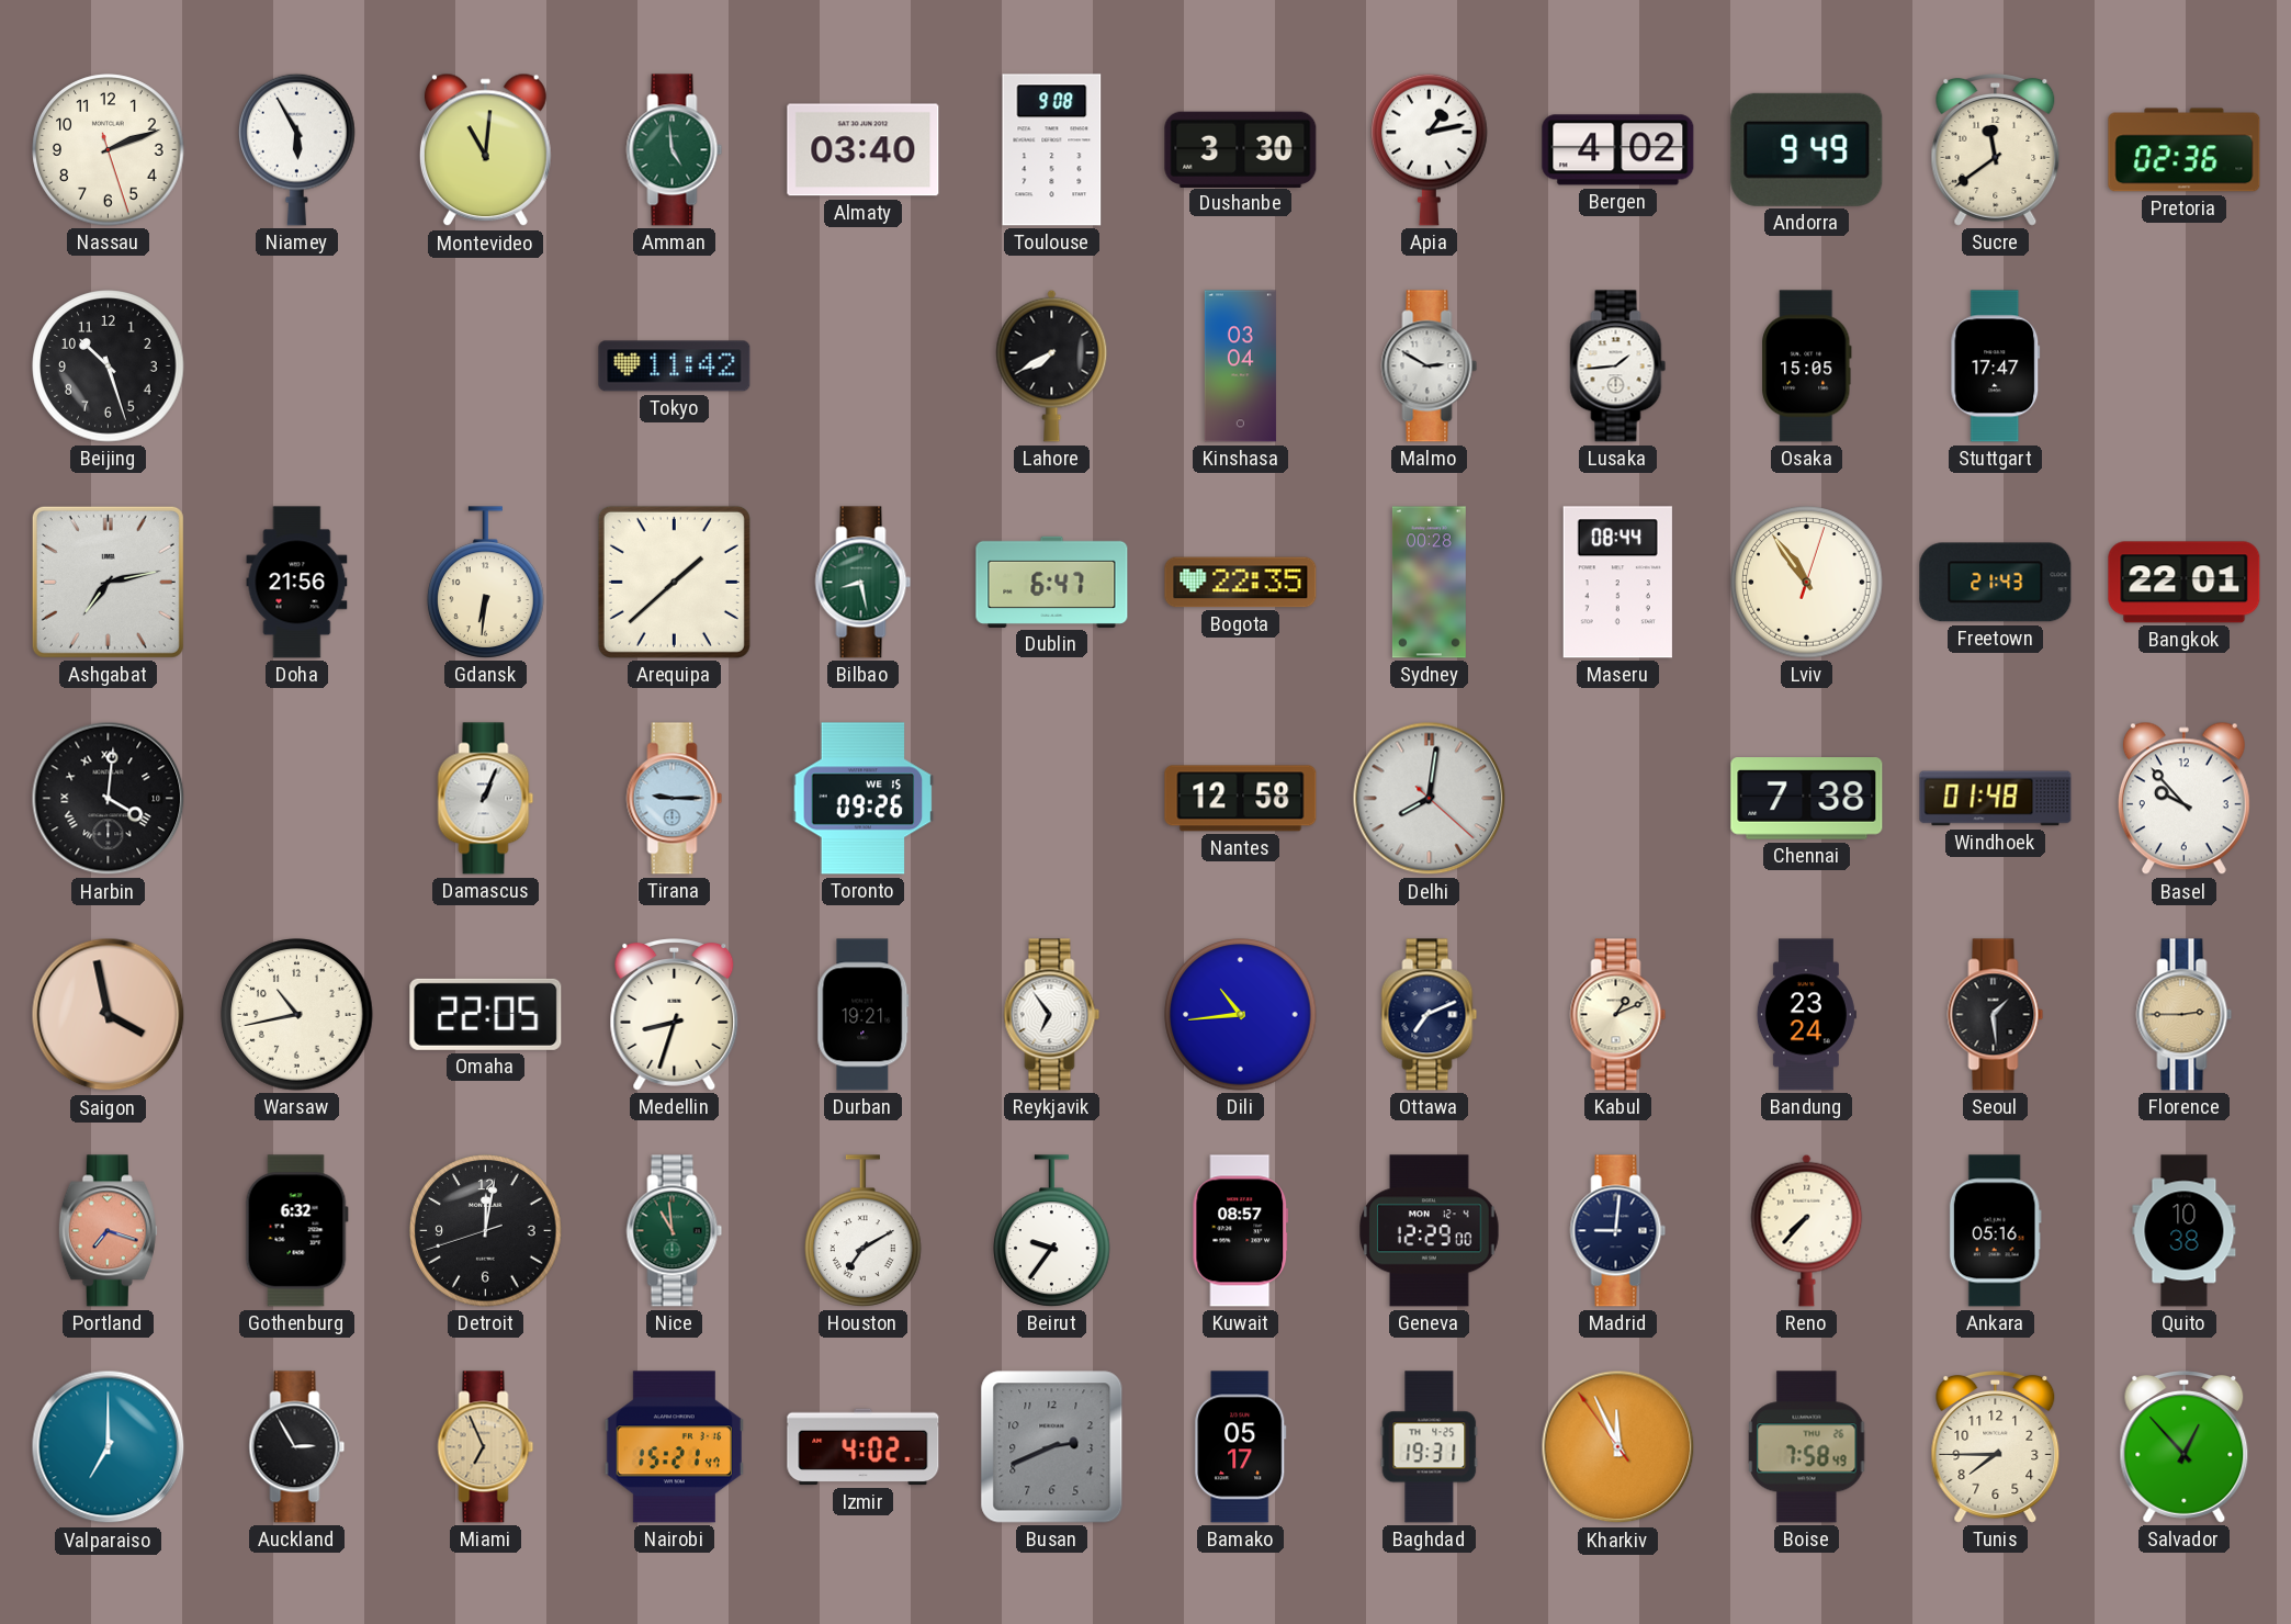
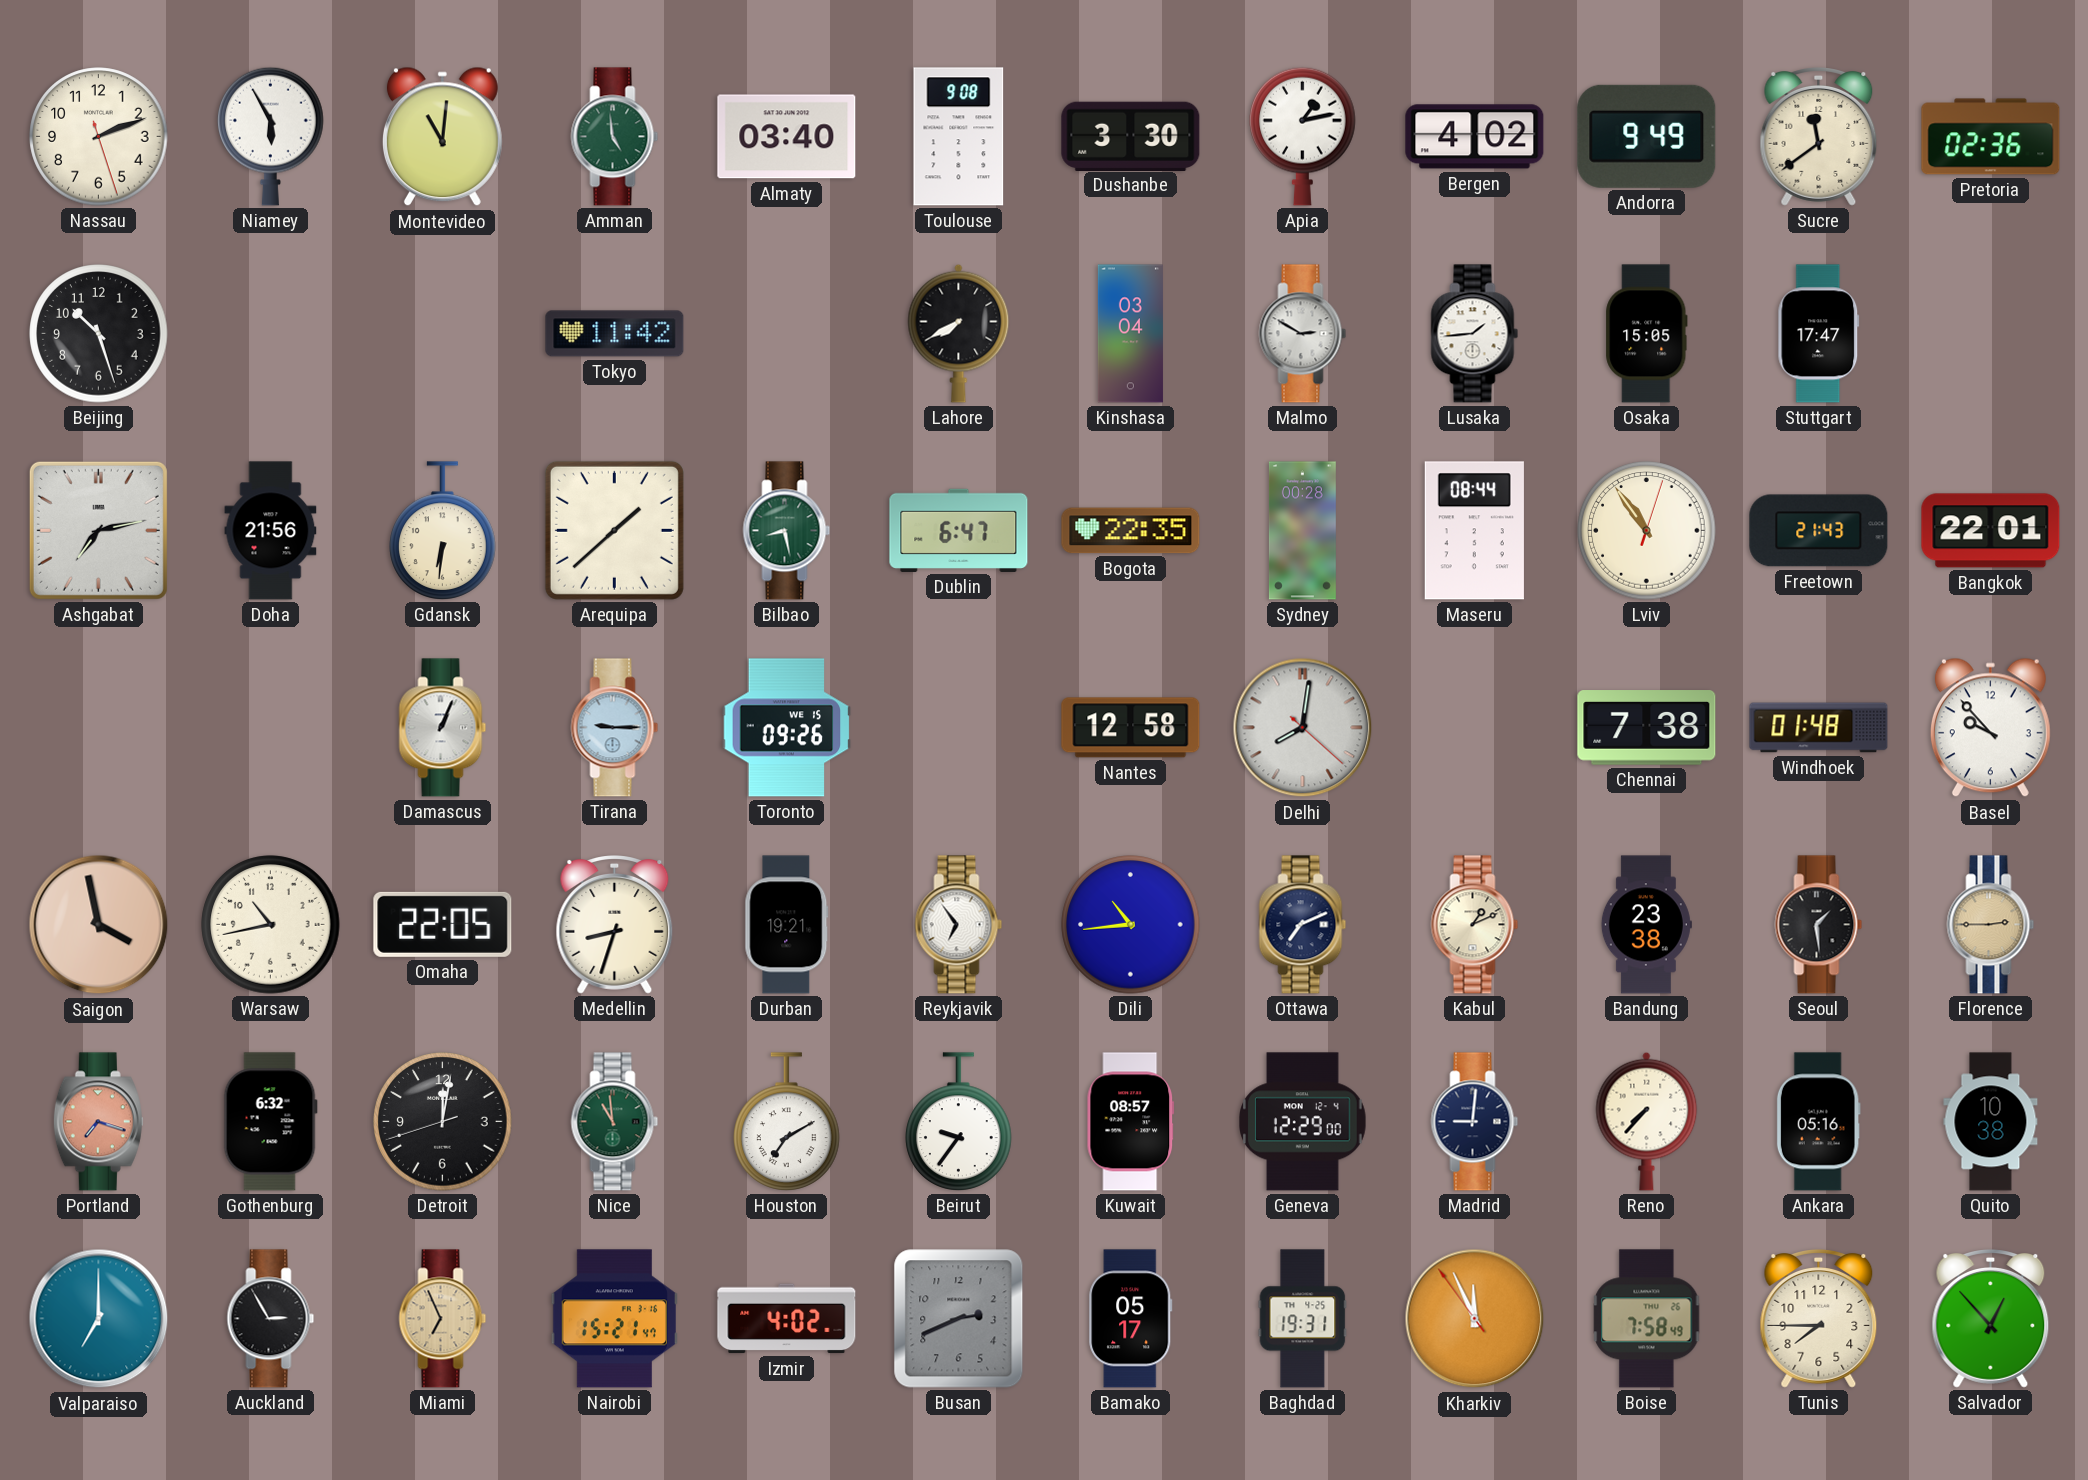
Harbin: 4:01 -> none
Bandung: 23:24 -> 23:38
